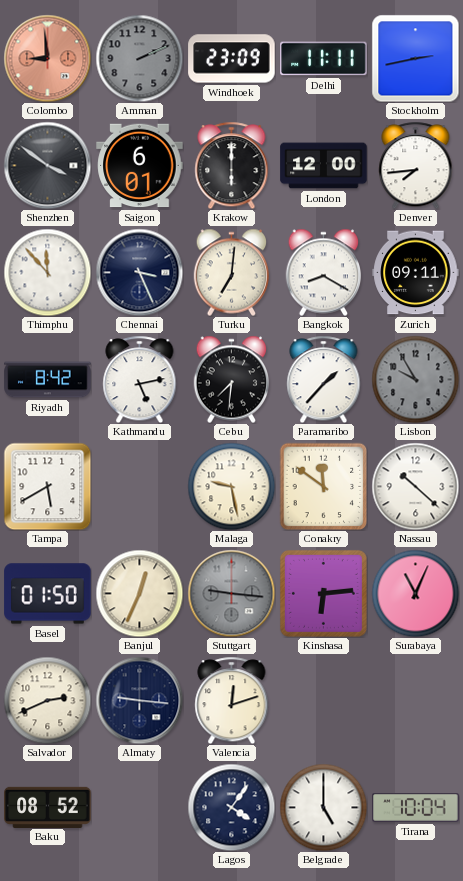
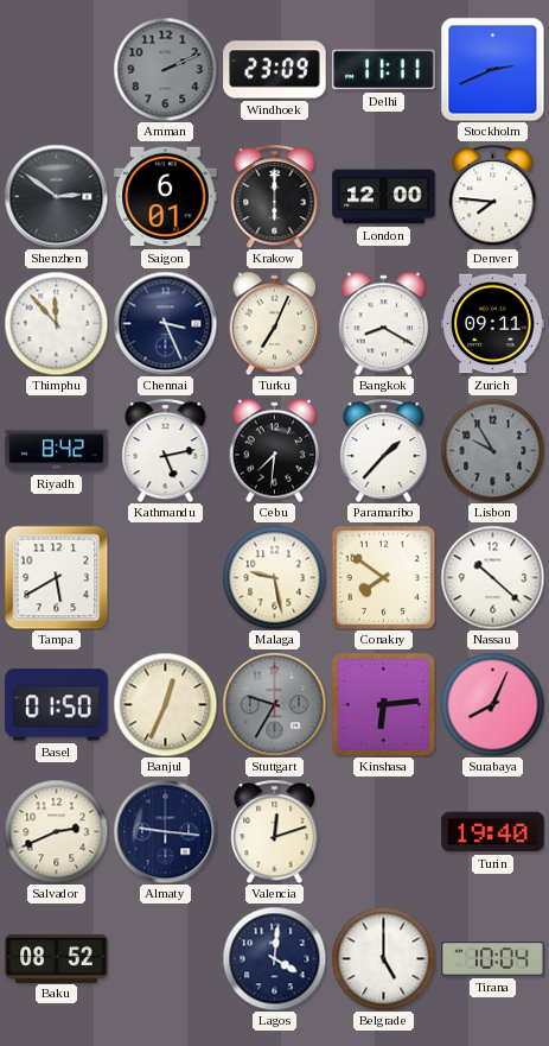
Colombo: 8:59 -> none
Stockholm: 2:43 -> 2:41
Shenzhen: 3:51 -> 2:51
Denver: 7:44 -> 7:46
Turku: 7:01 -> 7:04
Conakry: 11:51 -> 7:51
Stuttgart: 9:16 -> 9:35
Surabaya: 11:04 -> 8:04
Turin: none -> 19:40
Lagos: 4:06 -> 4:01
